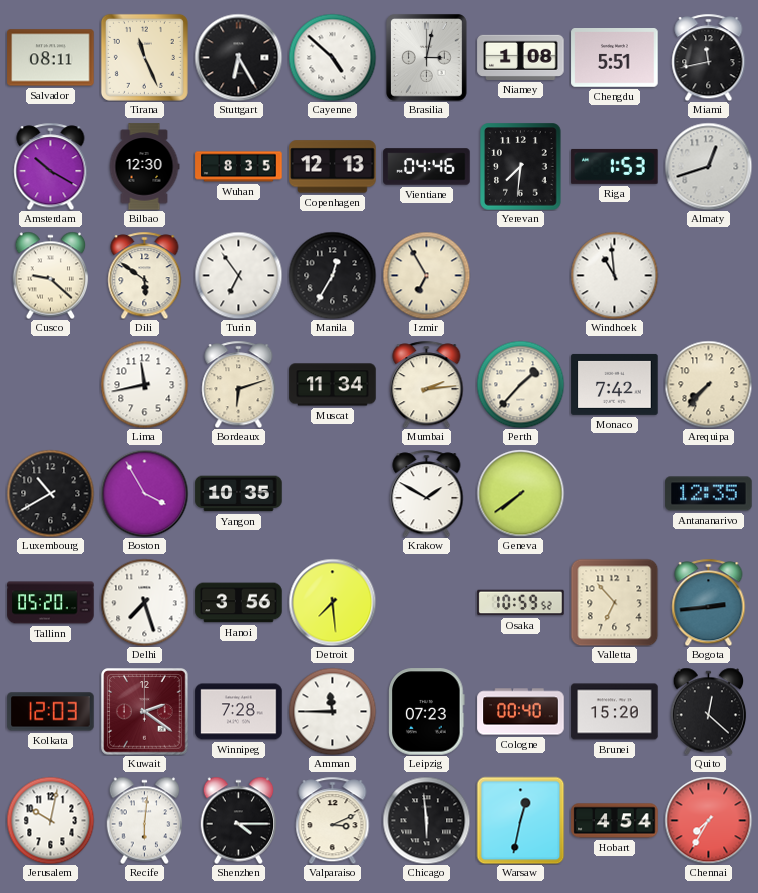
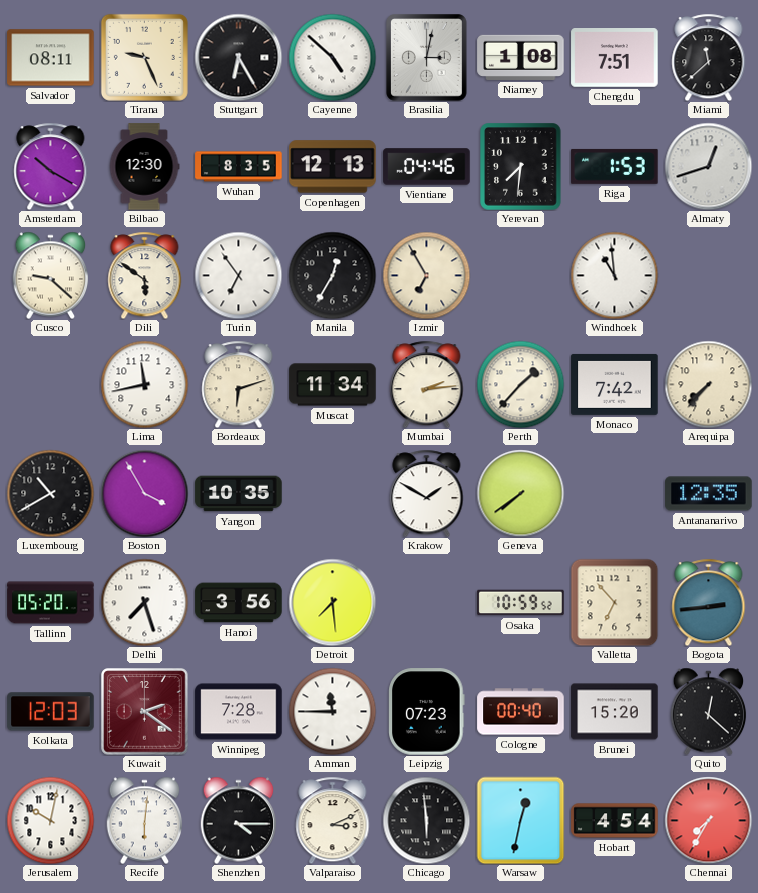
Tirana: 11:26 -> 9:26
Chengdu: 5:51 -> 7:51
Miami: 11:43 -> 11:38
